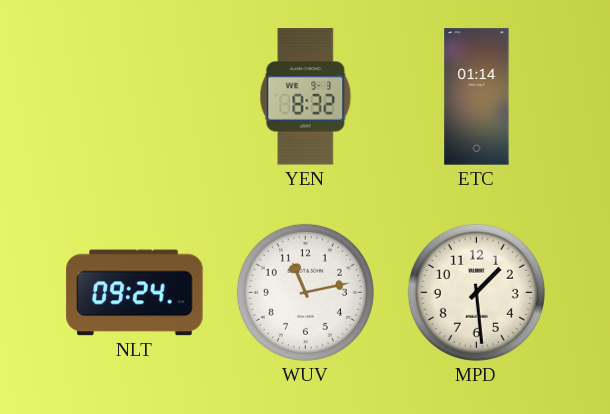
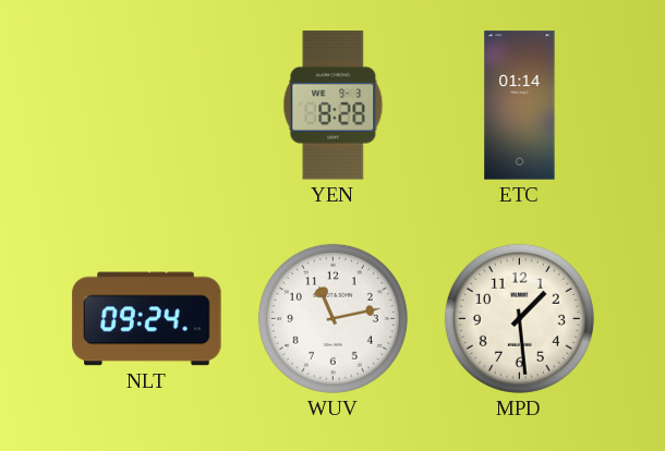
YEN: 8:32 -> 8:28
